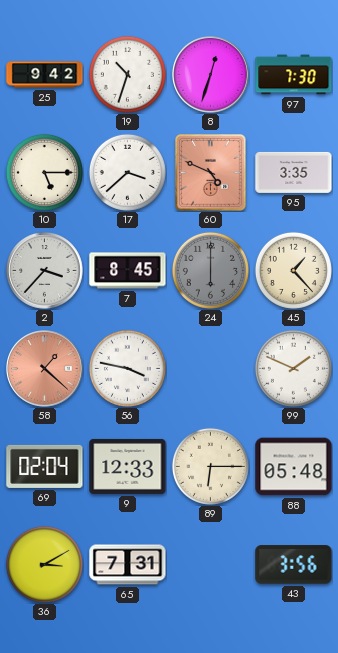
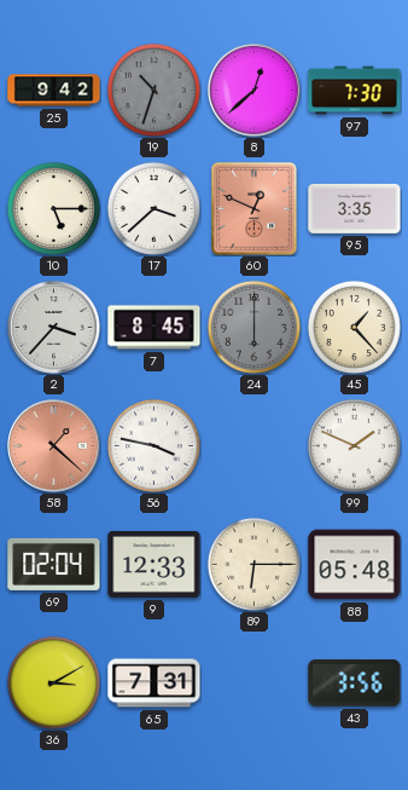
19 dial: white -> grey
8: 12:33 -> 12:38
60: 4:49 -> 12:49
